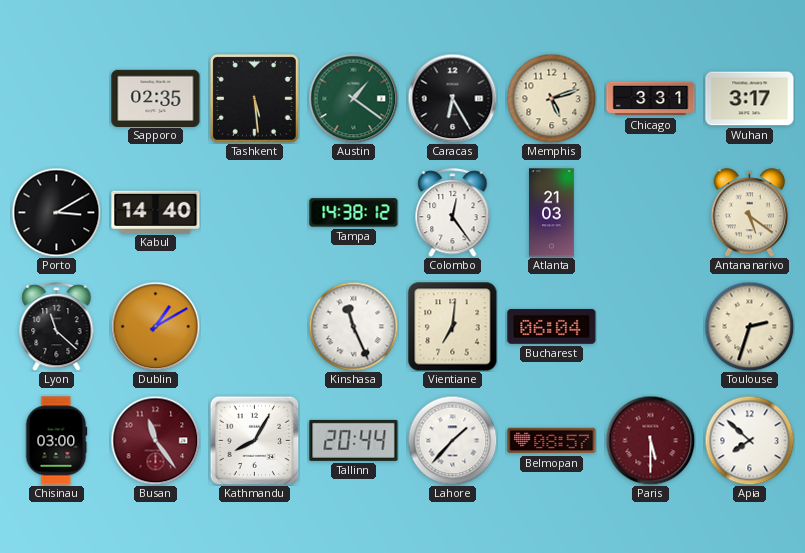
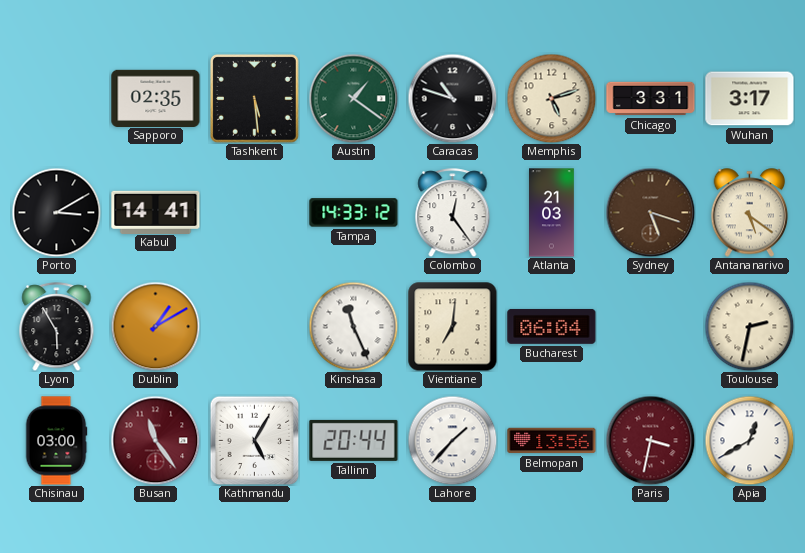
Caracas: 6:25 -> 10:48
Kabul: 14:40 -> 14:41
Tampa: 14:38 -> 14:33
Sydney: none -> 5:18
Lyon: 11:22 -> 5:55
Toulouse: 2:33 -> 2:32
Kathmandu: 8:05 -> 5:05
Belmopan: 08:57 -> 13:56
Paris: 5:30 -> 3:32
Apia: 7:52 -> 12:40
